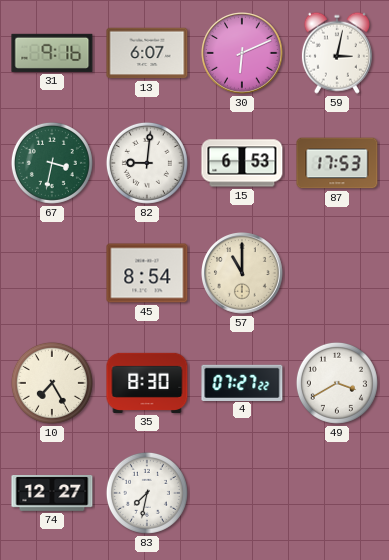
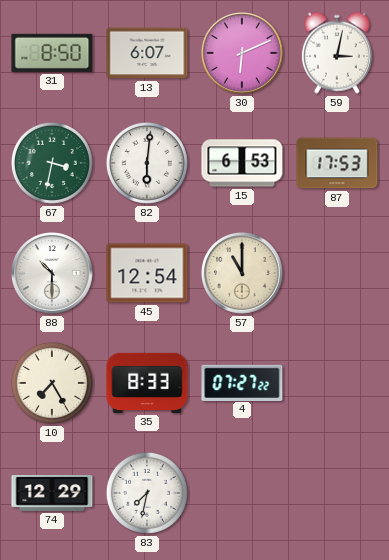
31: 9:16 -> 8:50
82: 9:01 -> 6:01
88: none -> 10:30
45: 8:54 -> 12:54
35: 8:30 -> 8:33
49: 3:40 -> none
74: 12:27 -> 12:29
